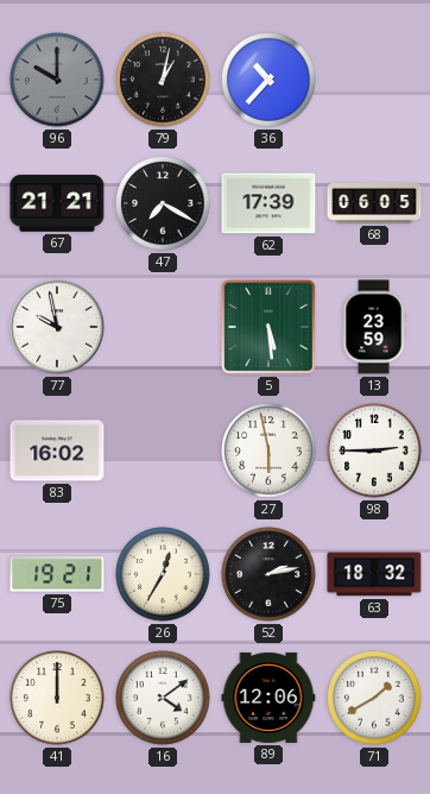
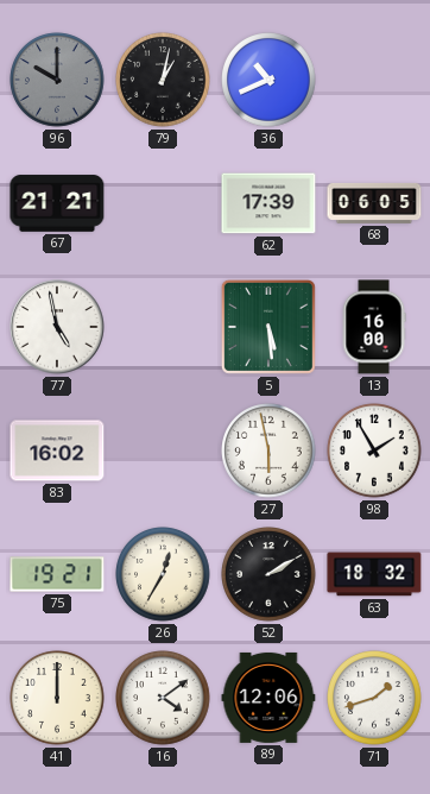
36: 10:37 -> 10:41
47: 7:20 -> none
77: 9:58 -> 4:58
13: 23:59 -> 16:00
98: 2:45 -> 1:55
52: 2:13 -> 2:10
71: 1:40 -> 1:42
